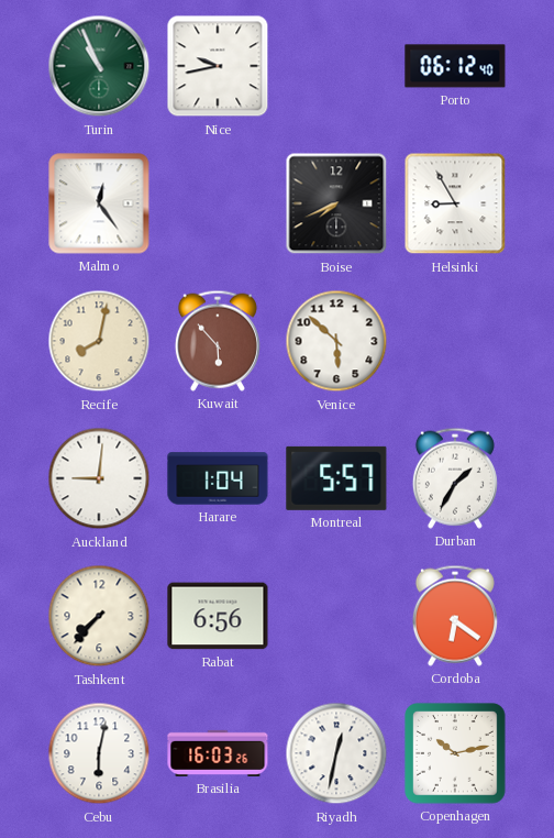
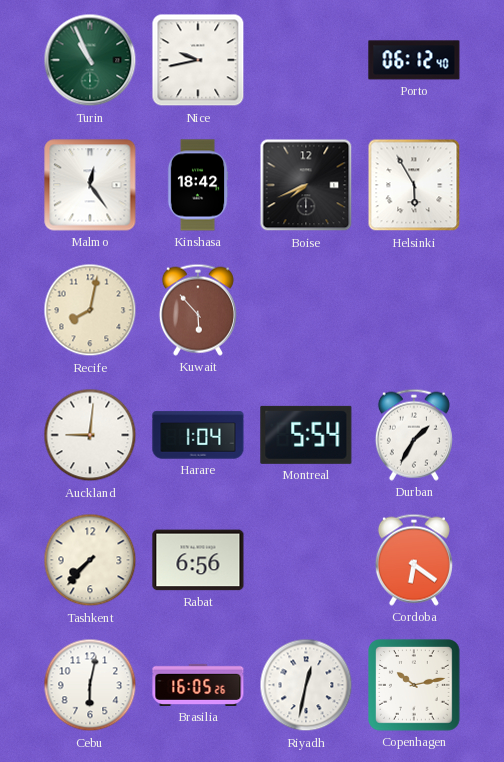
Kinshasa: none -> 18:42
Helsinki: 8:55 -> 5:55
Venice: 5:52 -> none
Montreal: 5:57 -> 5:54
Brasilia: 16:03 -> 16:05
